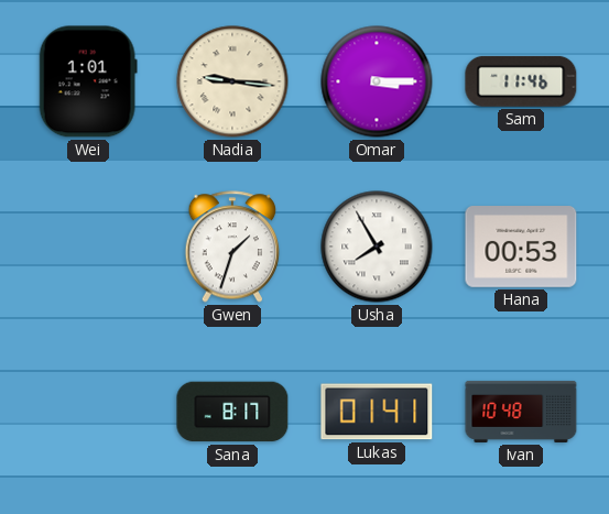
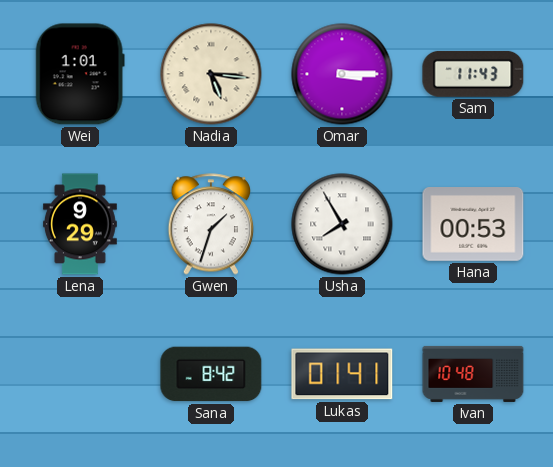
Nadia: 9:16 -> 5:16
Sam: 11:46 -> 11:43
Lena: none -> 9:29
Sana: 8:17 -> 8:42
